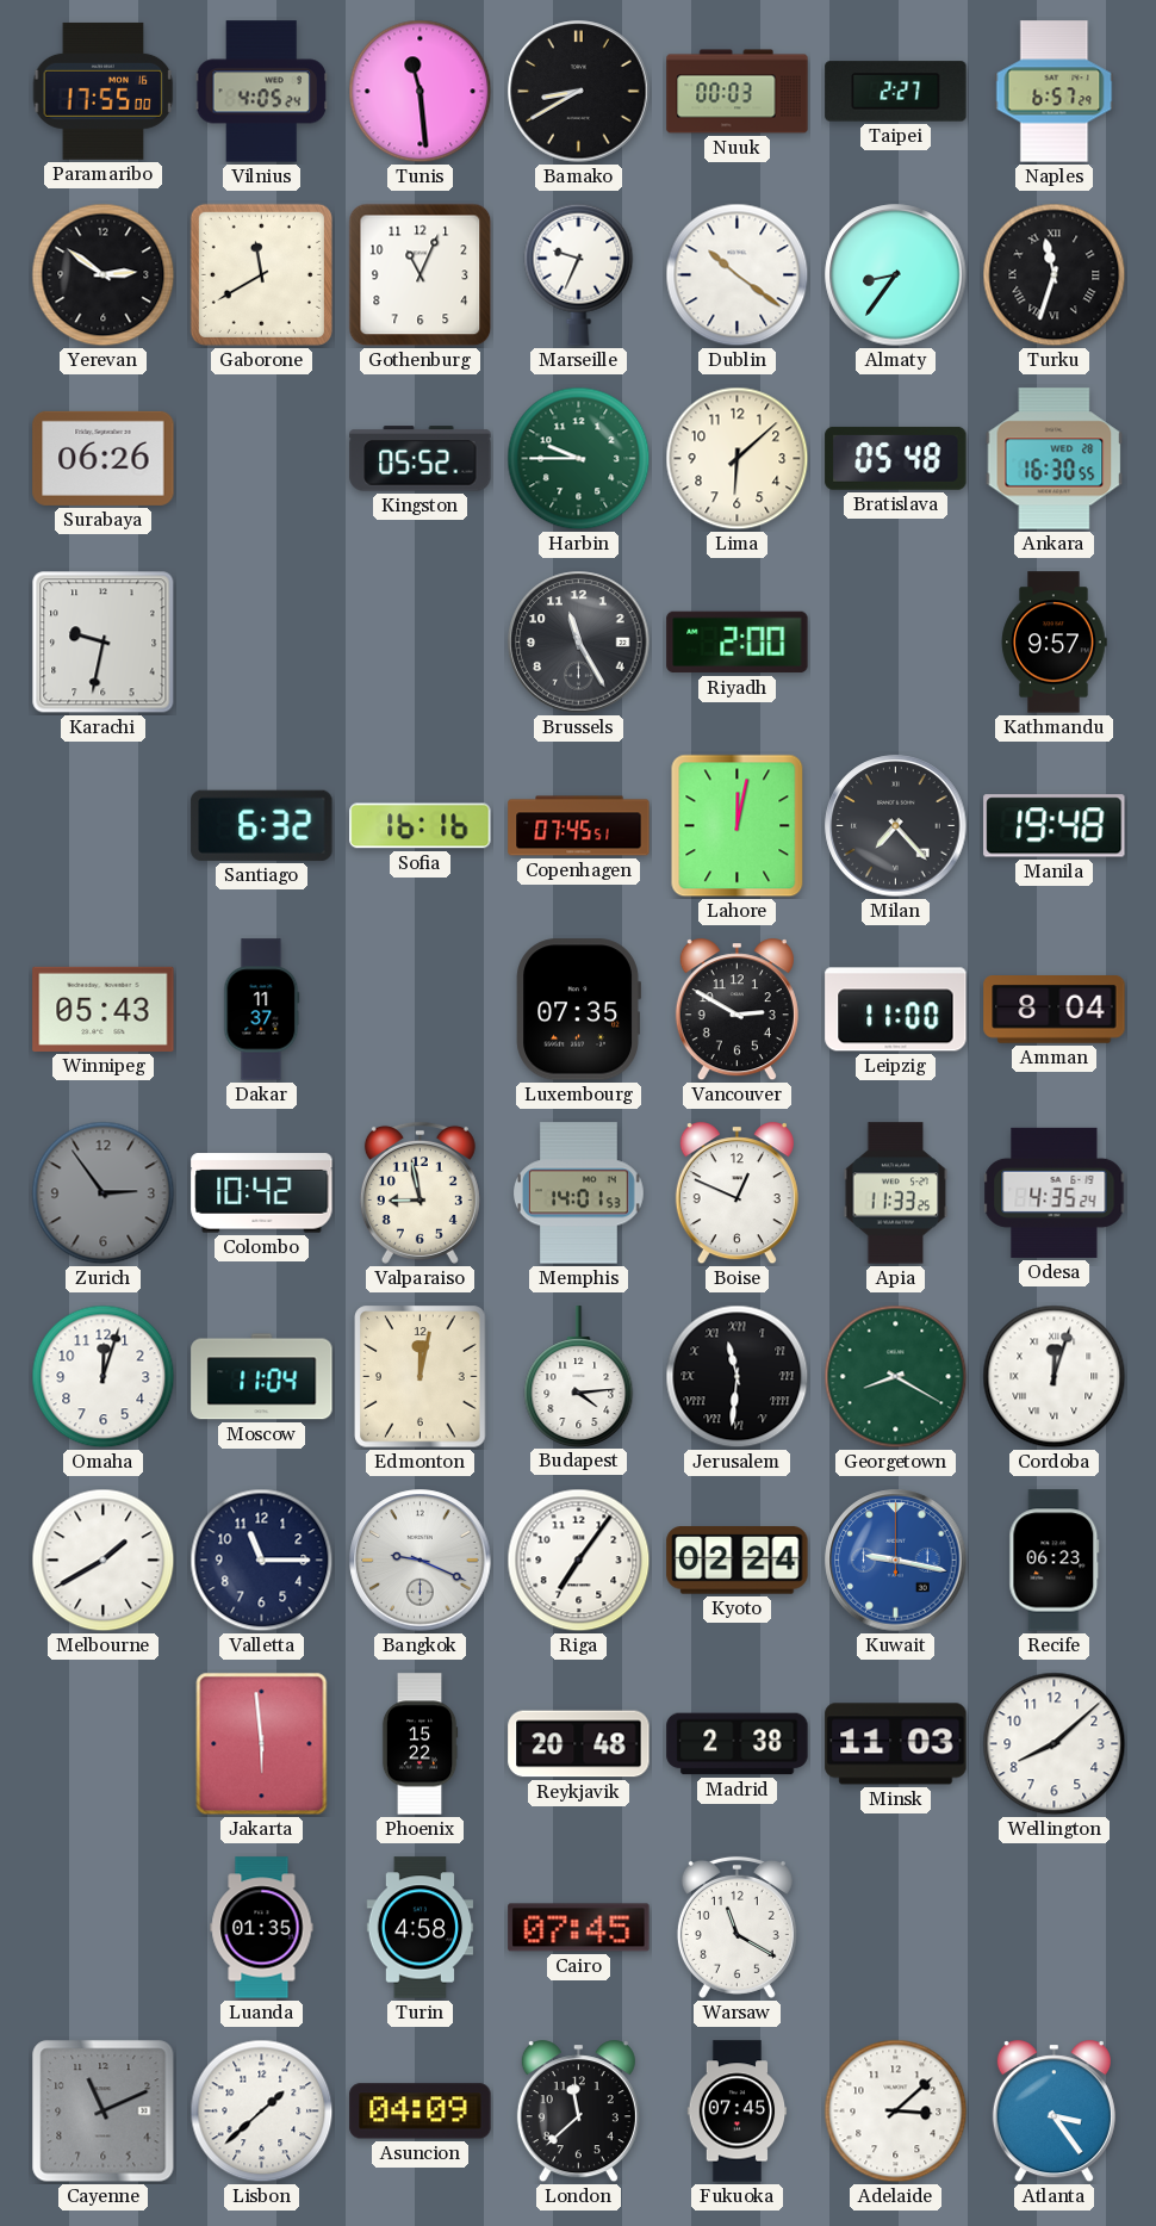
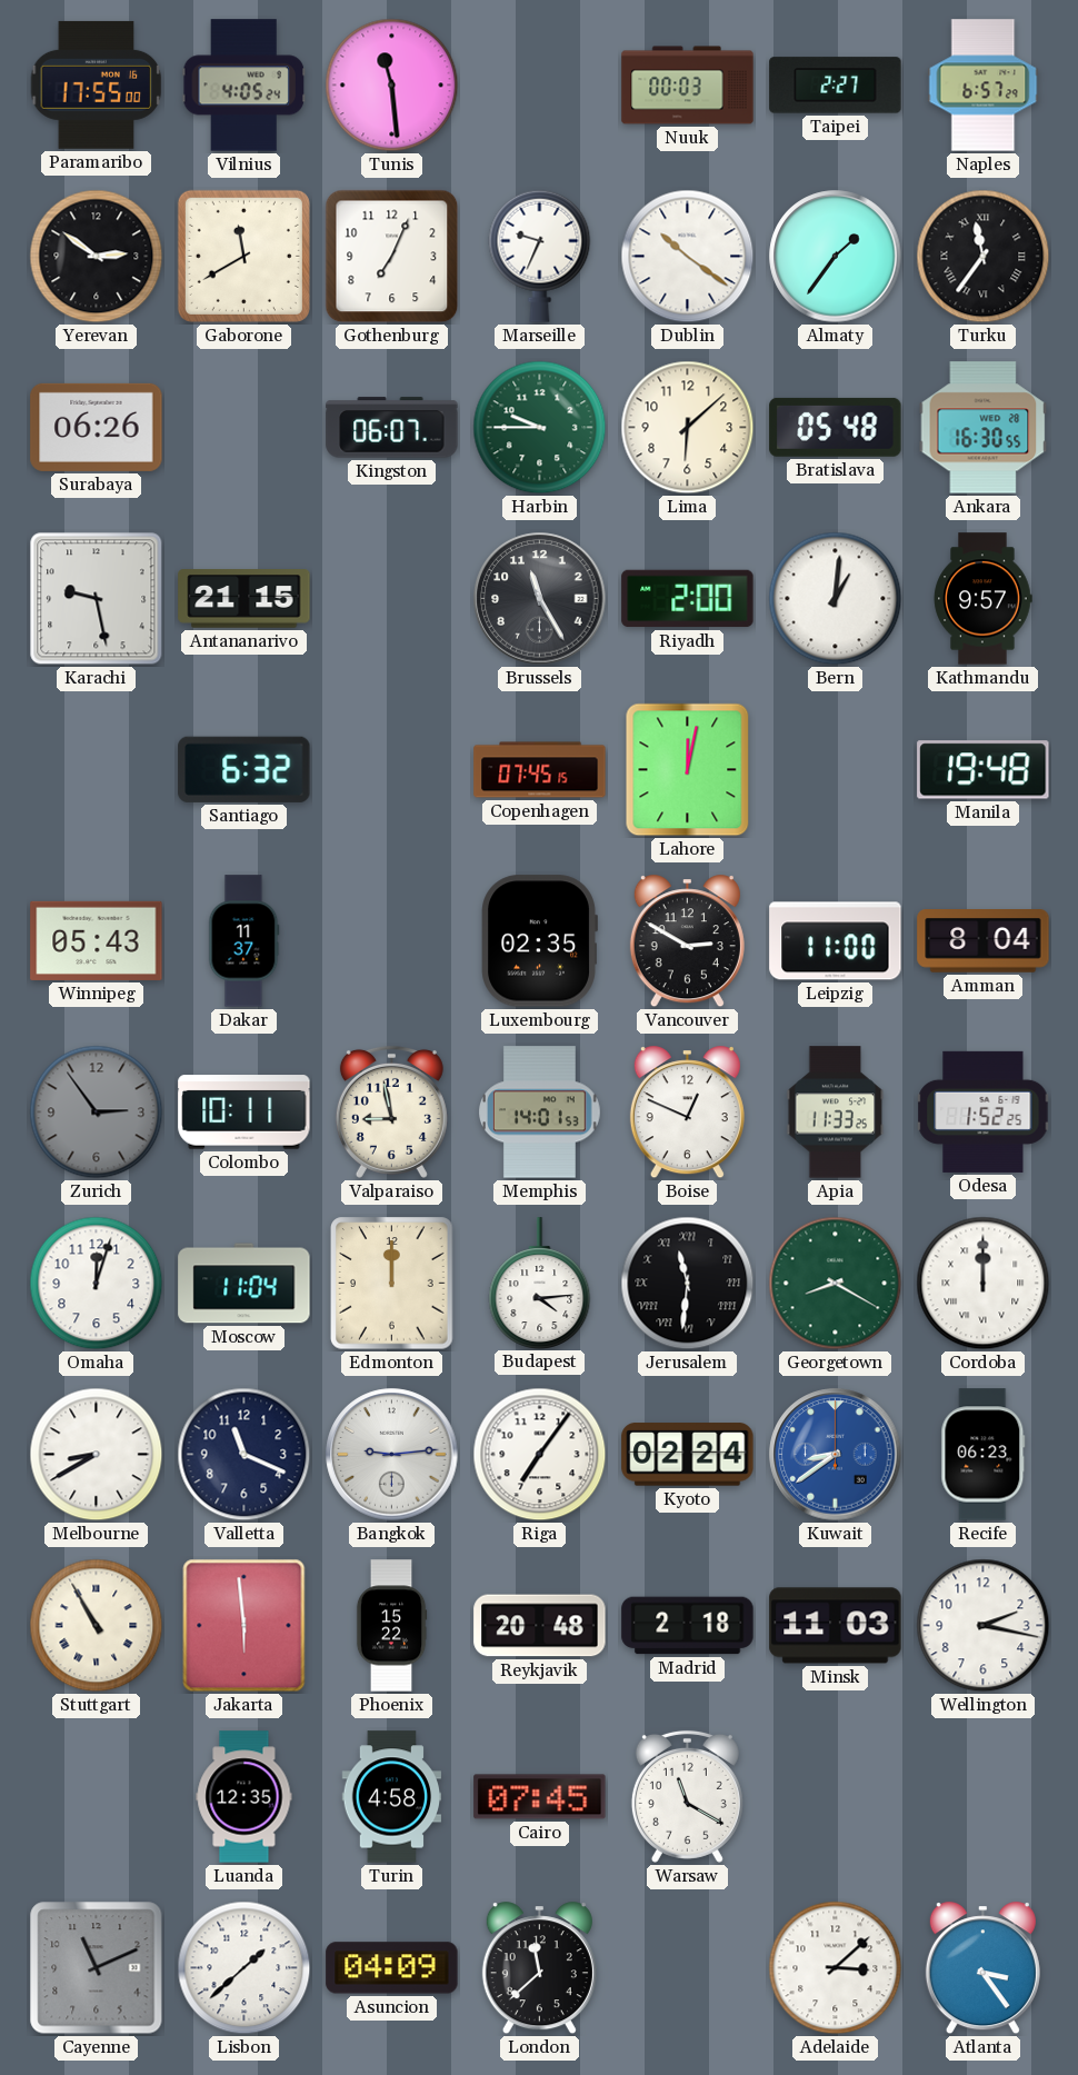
Bamako: 8:40 -> none
Gothenburg: 11:04 -> 7:04
Almaty: 8:36 -> 1:36
Turku: 11:33 -> 11:36
Kingston: 05:52 -> 06:07
Karachi: 9:32 -> 9:28
Antananarivo: none -> 21:15
Bern: none -> 1:01
Sofia: 16:16 -> none
Copenhagen: 07:45:51 -> 07:45:15
Milan: 7:23 -> none
Luxembourg: 07:35 -> 02:35
Colombo: 10:42 -> 10:11
Odesa: 4:35 -> 1:52
Edmonton: 12:02 -> 12:00
Cordoba: 12:03 -> 12:00
Melbourne: 1:40 -> 8:40
Valletta: 11:15 -> 11:19
Bangkok: 9:19 -> 9:14
Kuwait: 9:17 -> 8:39
Stuttgart: none -> 10:55
Madrid: 2:38 -> 2:18
Wellington: 8:08 -> 2:17
Luanda: 01:35 -> 12:35
Fukuoka: 07:45 -> none
